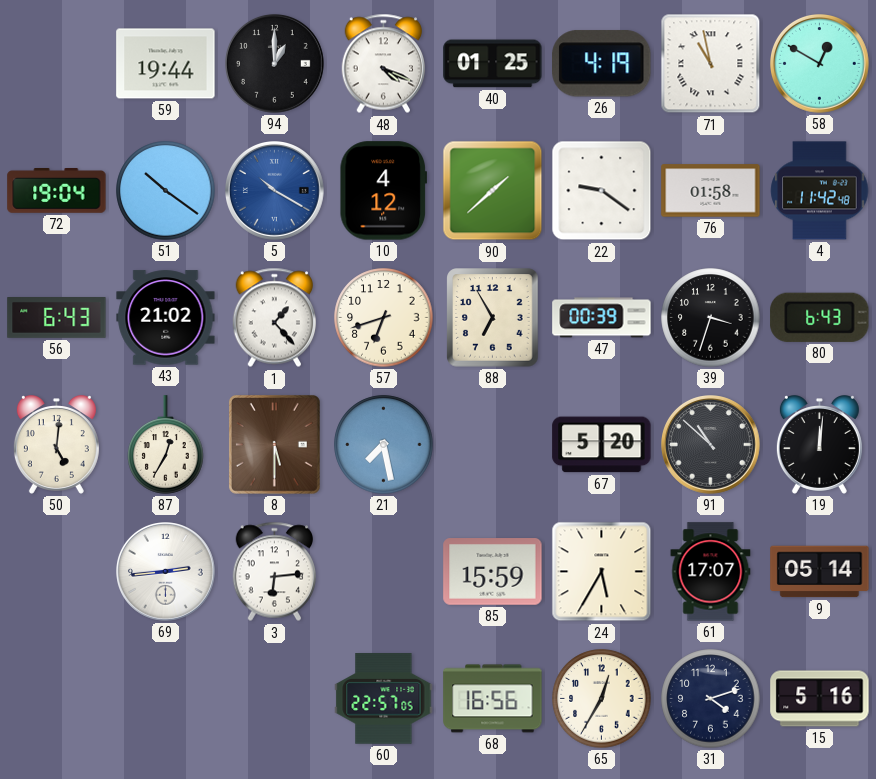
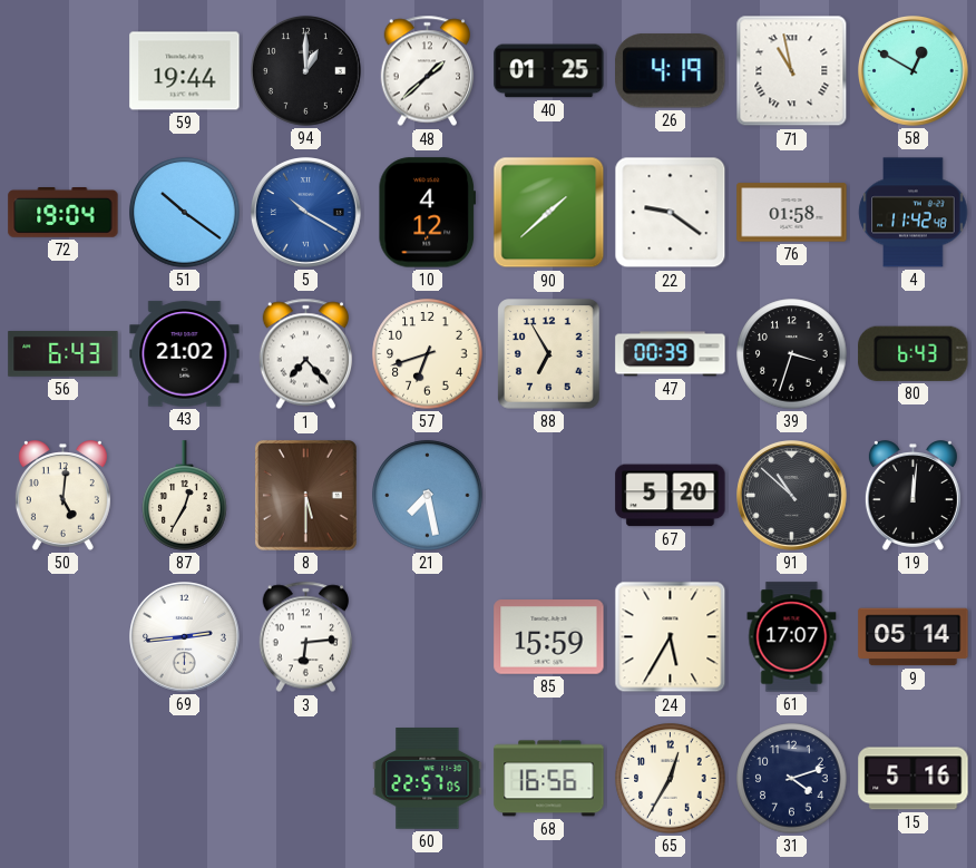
48: 4:19 -> 1:38
1: 1:23 -> 7:23
